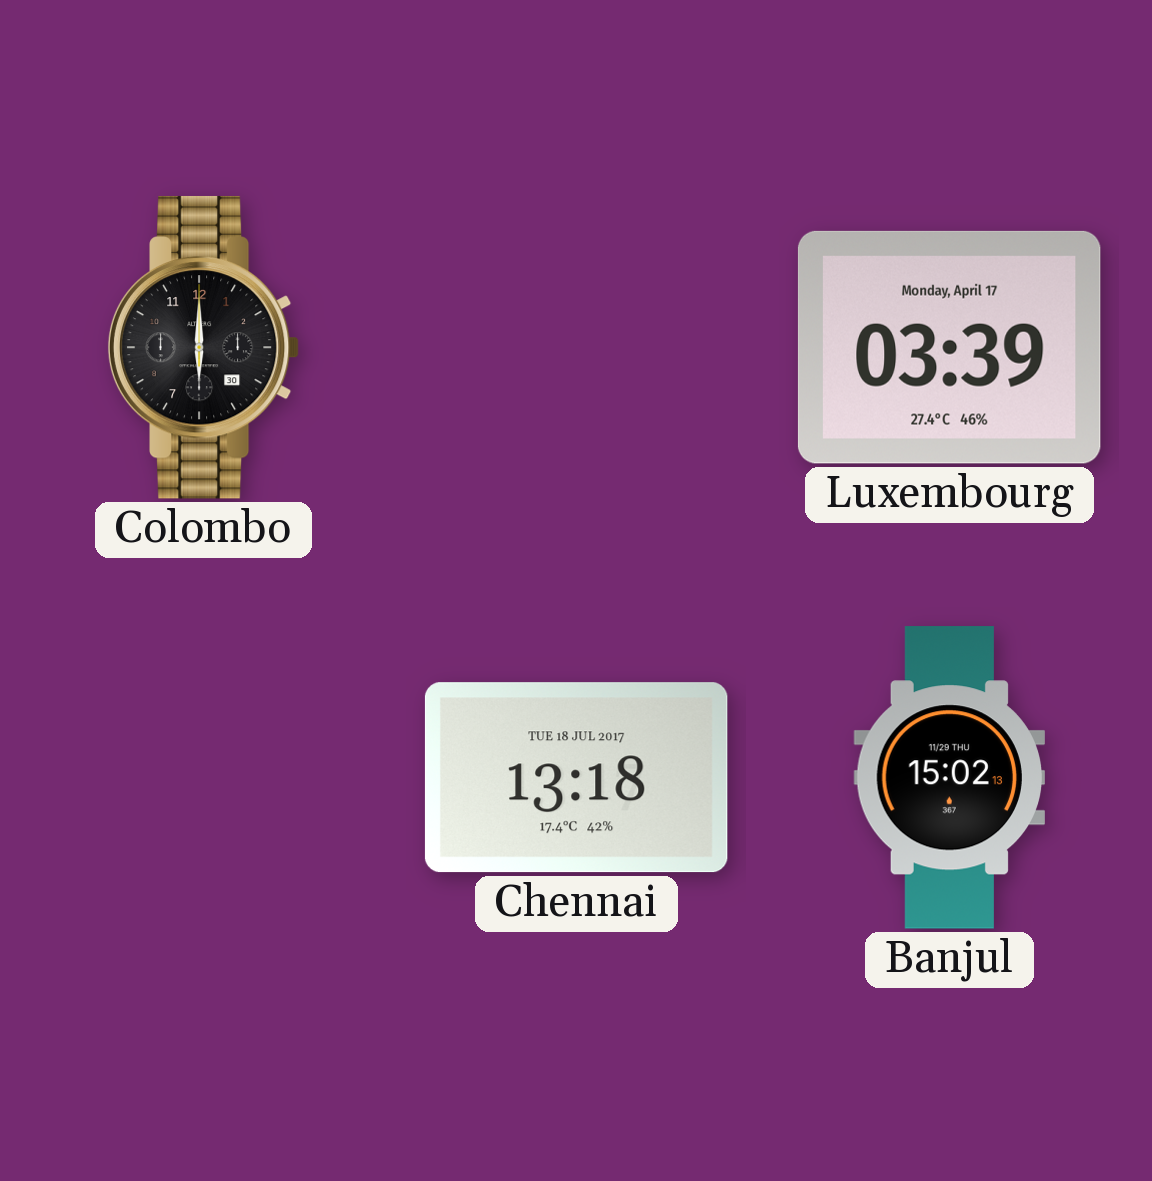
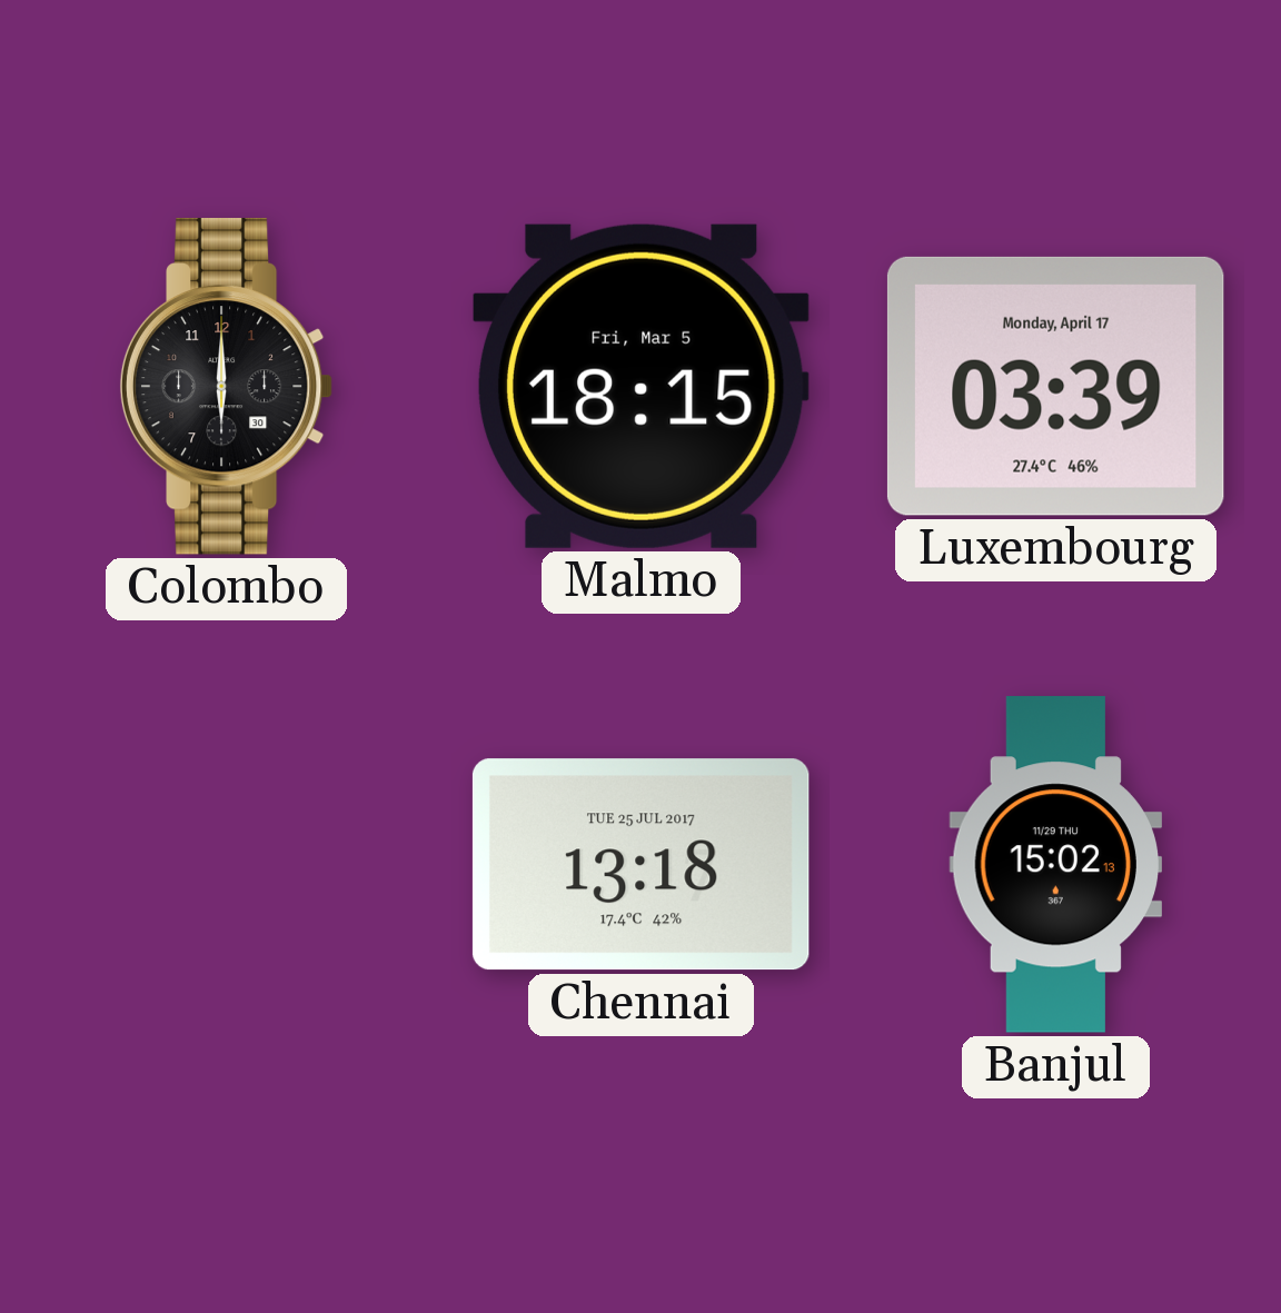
Malmo: none -> 18:15
Chennai date: TUE 18 JUL 2017 -> TUE 25 JUL 2017
